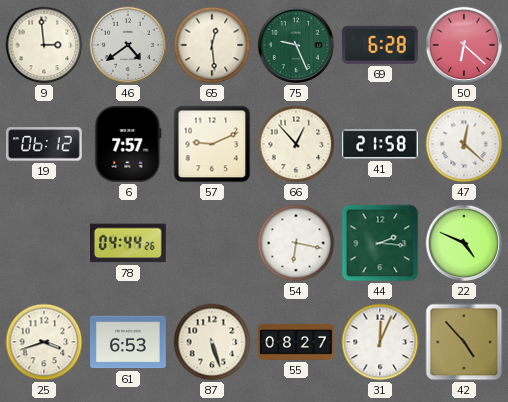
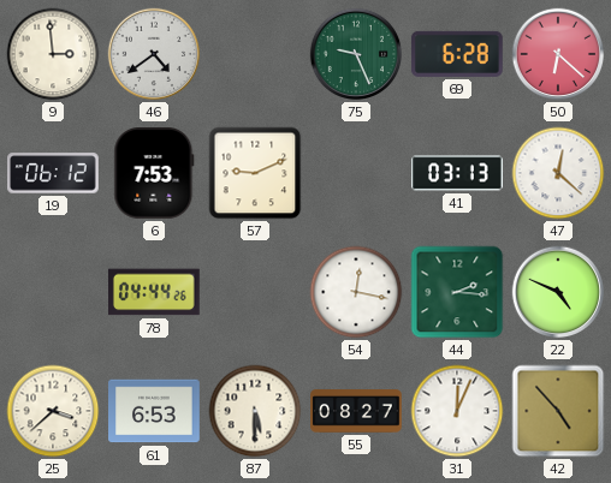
65: 12:29 -> none
6: 7:57 -> 7:53
66: 12:53 -> none
41: 21:58 -> 03:13
54: 6:17 -> 12:17
25: 3:42 -> 3:38
87: 5:27 -> 5:30
